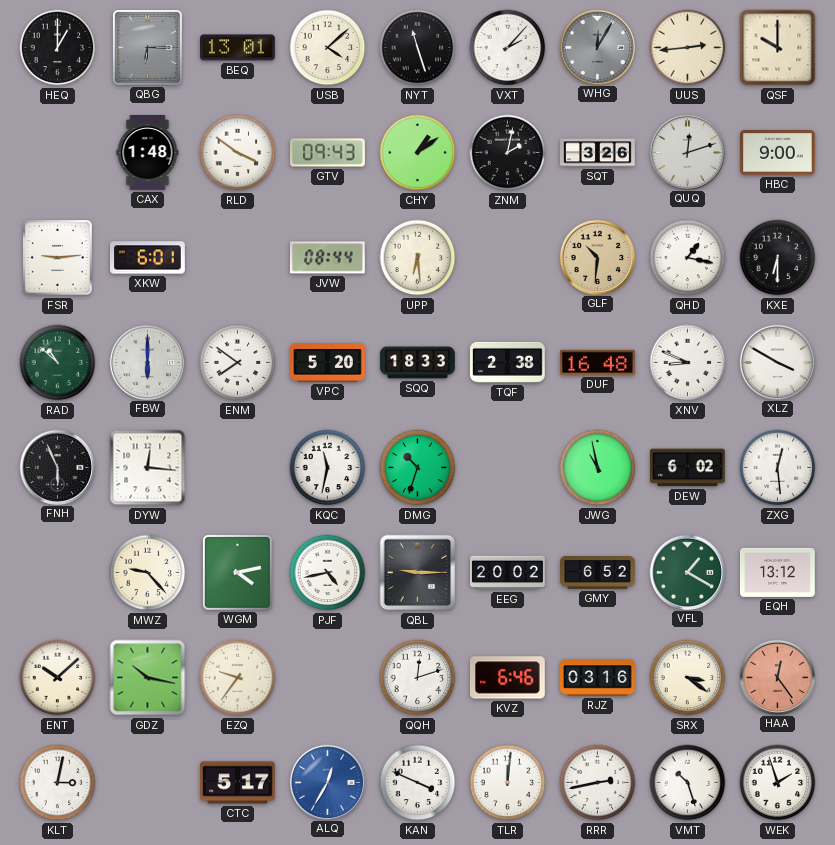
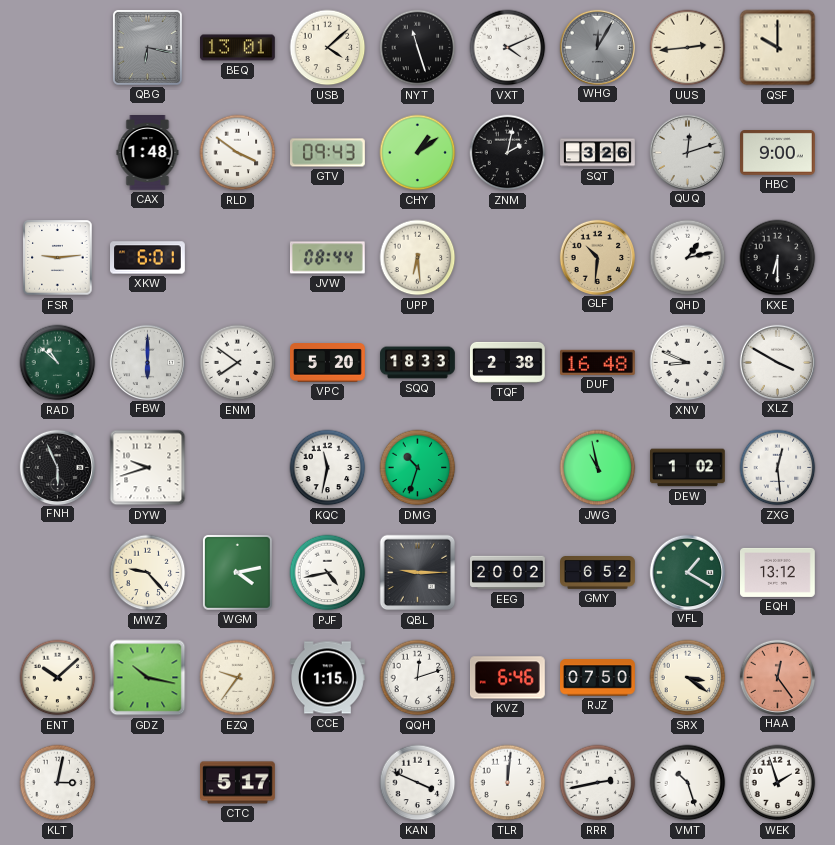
HEQ: 1:00 -> none
QBG: 6:15 -> 6:17
VXT: 2:07 -> 4:11
QHD: 1:17 -> 1:13
DYW: 12:16 -> 9:42
DEW: 6:02 -> 1:02
CCE: none -> 1:15
RJZ: 03:16 -> 07:50
ALQ: 12:35 -> none
